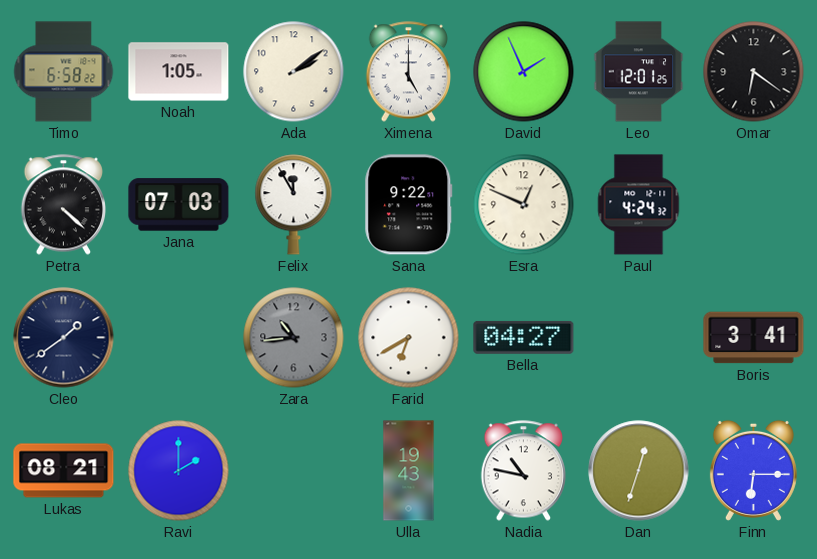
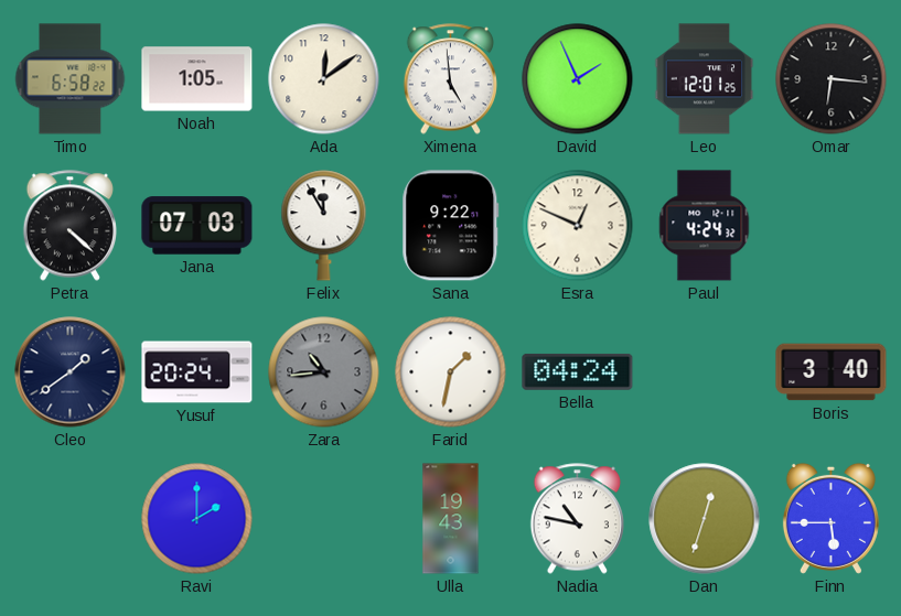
Ada: 2:09 -> 12:09
Ximena: 5:00 -> 4:59
Omar: 6:21 -> 6:16
Yusuf: none -> 20:24
Farid: 6:40 -> 1:32
Bella: 04:27 -> 04:24
Boris: 3:41 -> 3:40
Lukas: 08:21 -> none
Finn: 6:15 -> 5:45
